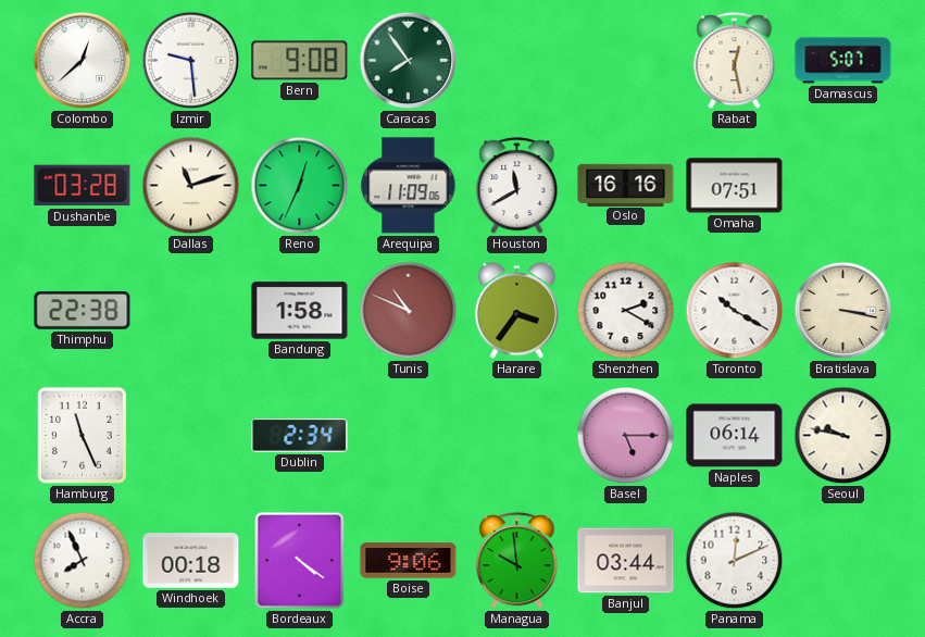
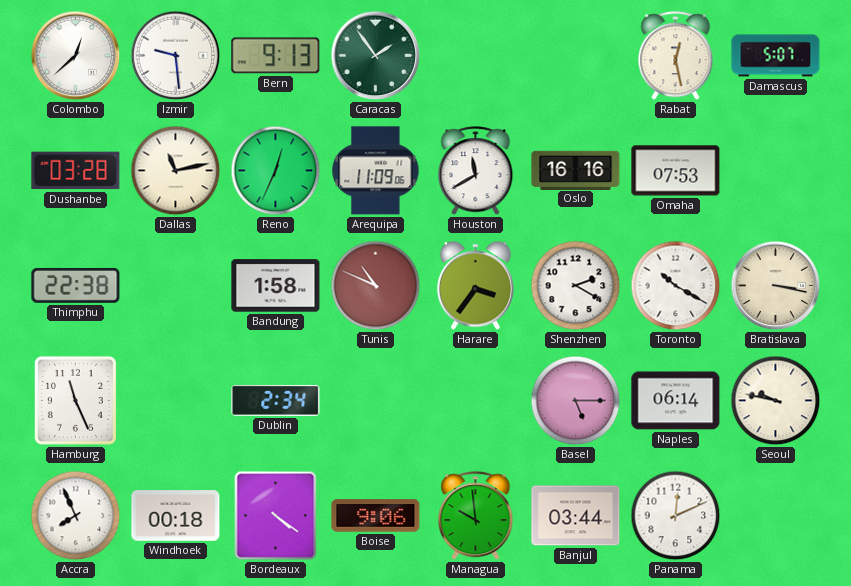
Bern: 9:08 -> 9:13
Caracas: 7:54 -> 1:54
Dallas: 11:12 -> 11:13
Omaha: 07:51 -> 07:53
